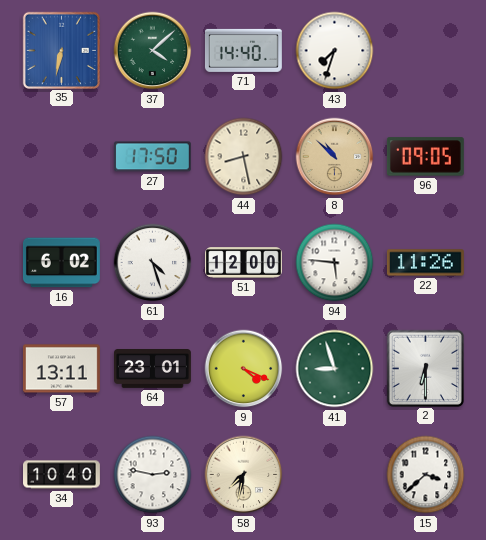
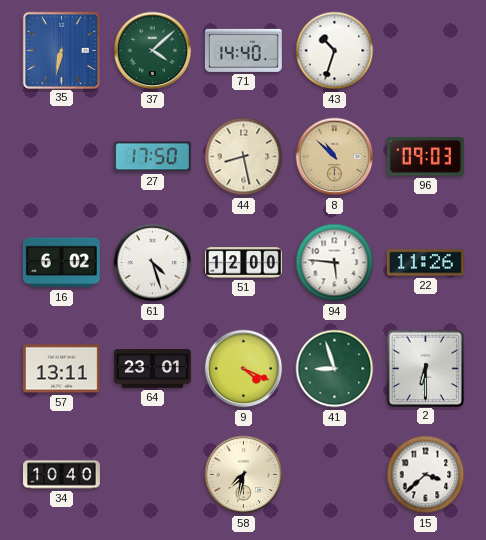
43: 7:33 -> 10:33
96: 09:05 -> 09:03
93: 2:47 -> none
